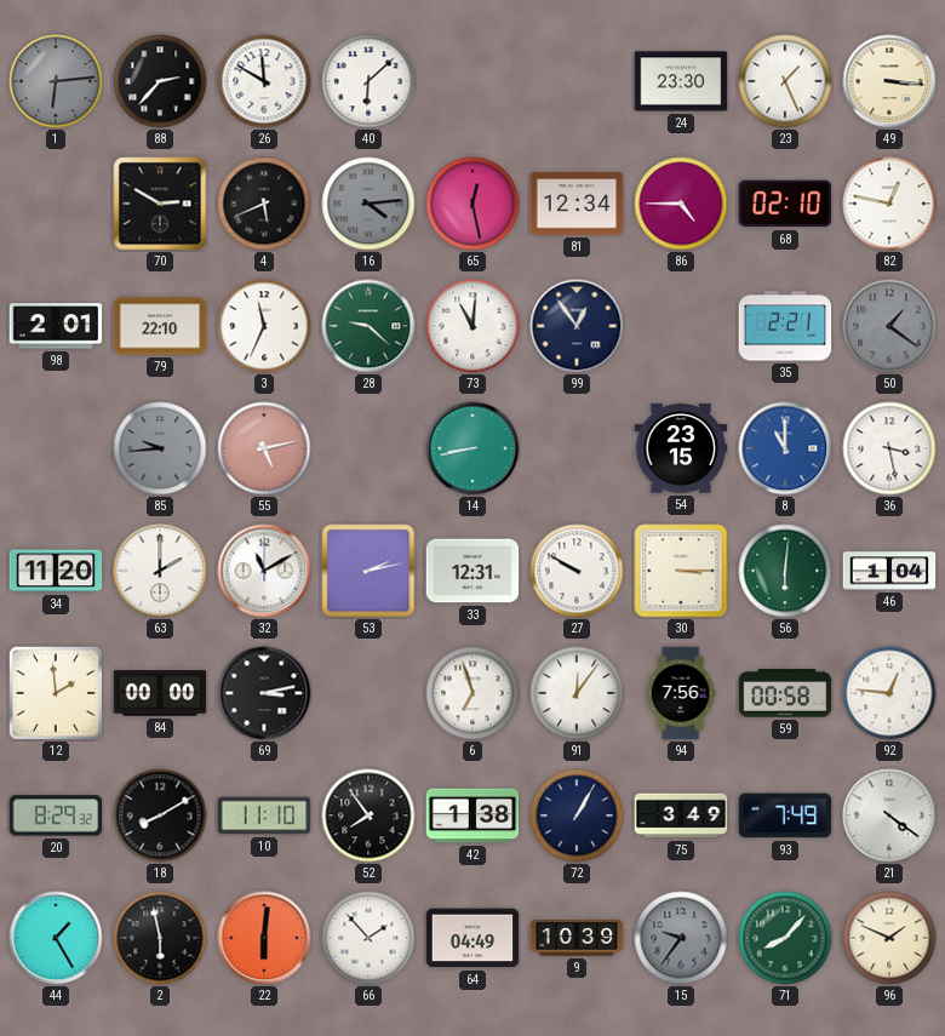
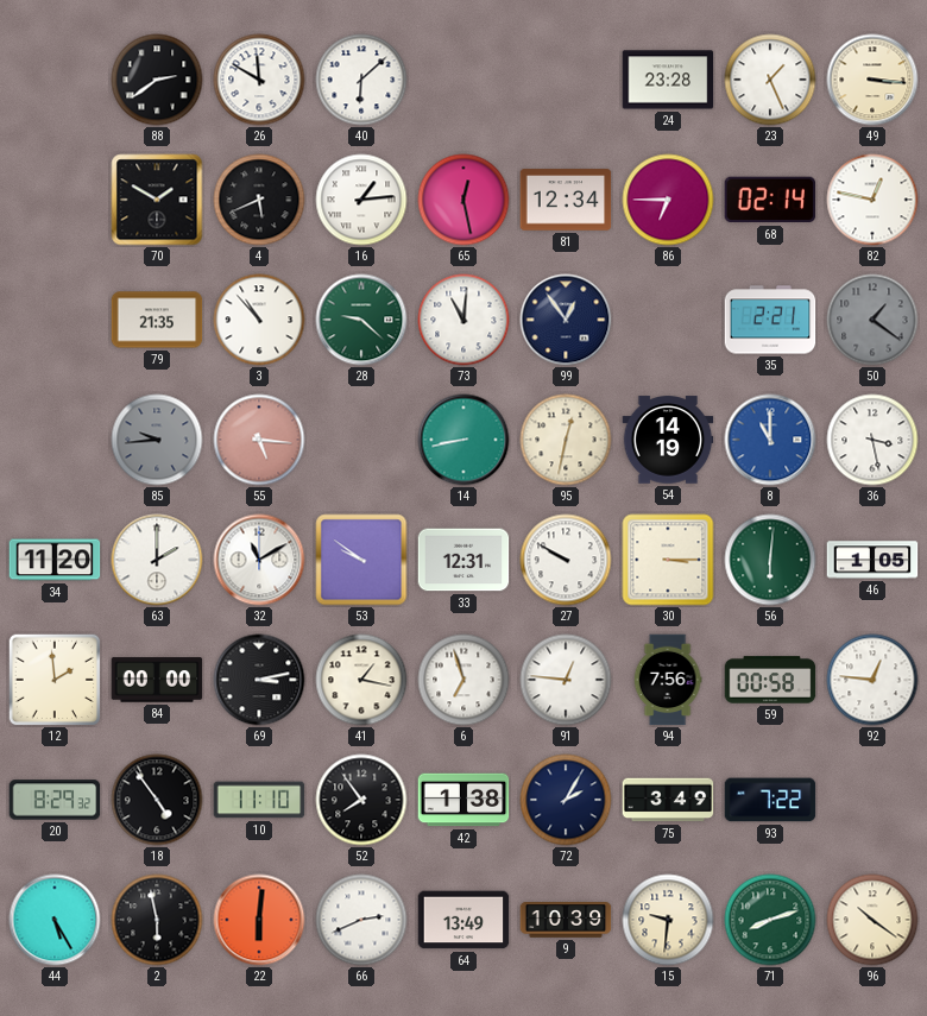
1: 6:14 -> none
88: 2:37 -> 2:39
24: 23:30 -> 23:28
70: 2:50 -> 1:50
16: 4:14 -> 1:14
16 dial: grey -> white
86: 4:45 -> 6:45
68: 02:10 -> 02:14
98: 2:01 -> none
79: 22:10 -> 21:35
3: 11:34 -> 10:53
55: 5:13 -> 5:16
95: none -> 12:32
54: 23:15 -> 14:19
53: 2:13 -> 9:51
46: 1:04 -> 1:05
41: none -> 1:17
91: 12:06 -> 12:46
18: 8:10 -> 4:54
72: 1:05 -> 2:05
93: 7:49 -> 7:22
21: 4:21 -> none
44: 1:25 -> 5:25
66: 1:53 -> 2:41
64: 04:49 -> 13:49
15: 9:36 -> 9:31
15 dial: grey -> cream
71: 8:07 -> 8:12
96: 1:49 -> 10:21
